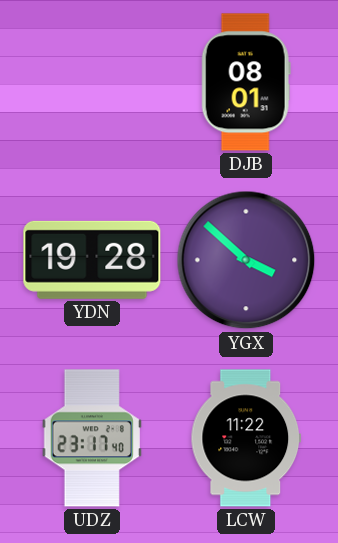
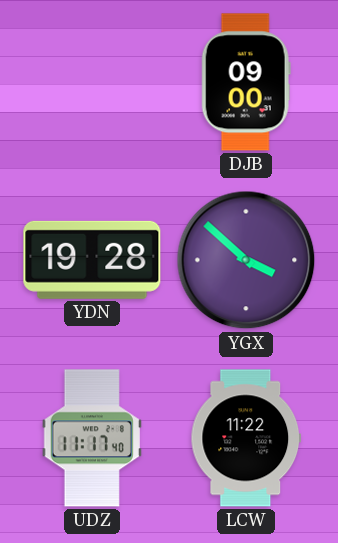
DJB: 08:01 -> 09:00
UDZ: 23:17 -> 11:17
